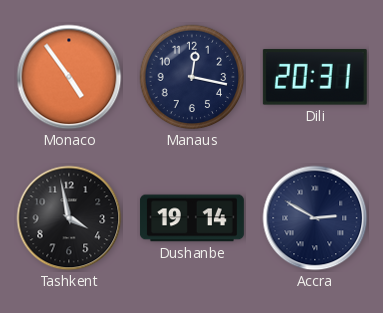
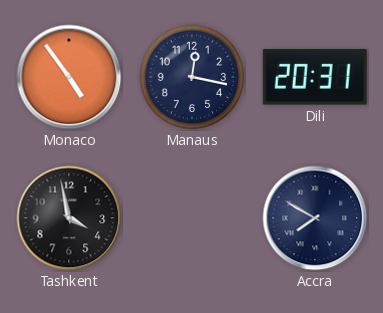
Dushanbe: 19:14 -> none
Accra: 2:50 -> 7:50
